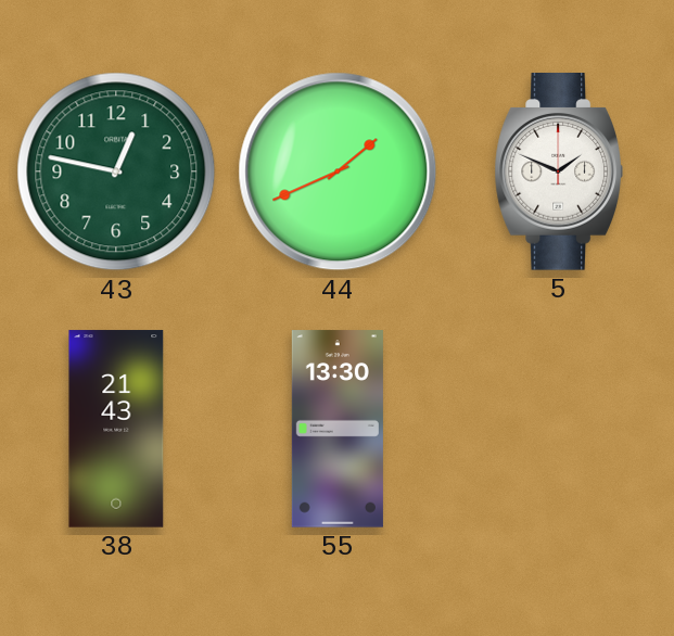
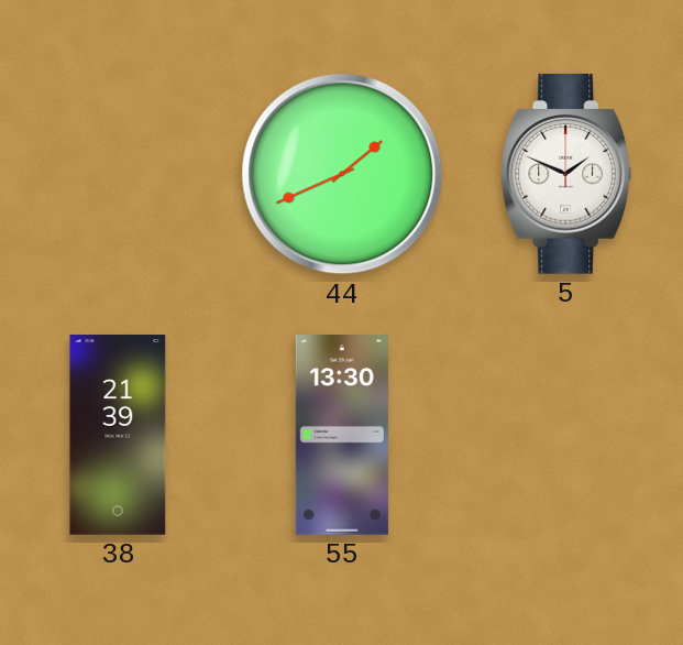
43: 12:47 -> none
38: 21:43 -> 21:39
